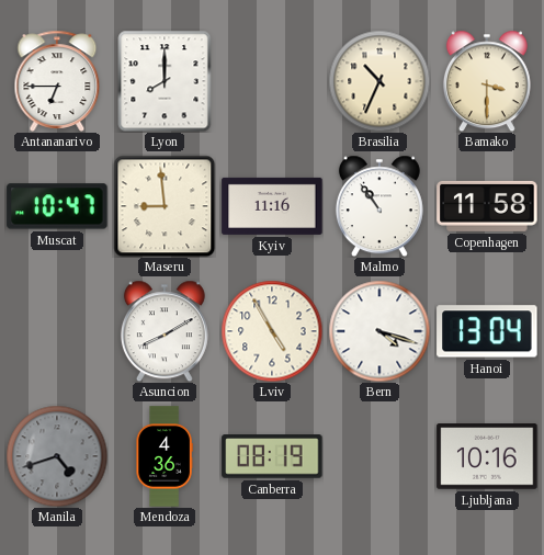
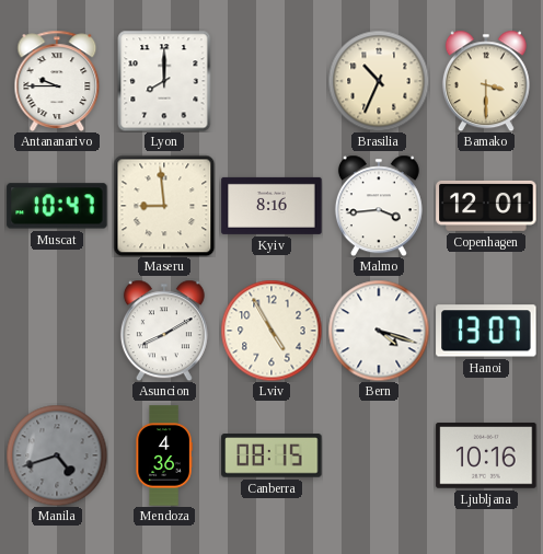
Antananarivo: 6:45 -> 9:45
Kyiv: 11:16 -> 8:16
Malmo: 10:54 -> 3:44
Copenhagen: 11:58 -> 12:01
Hanoi: 13:04 -> 13:07
Canberra: 08:19 -> 08:15
